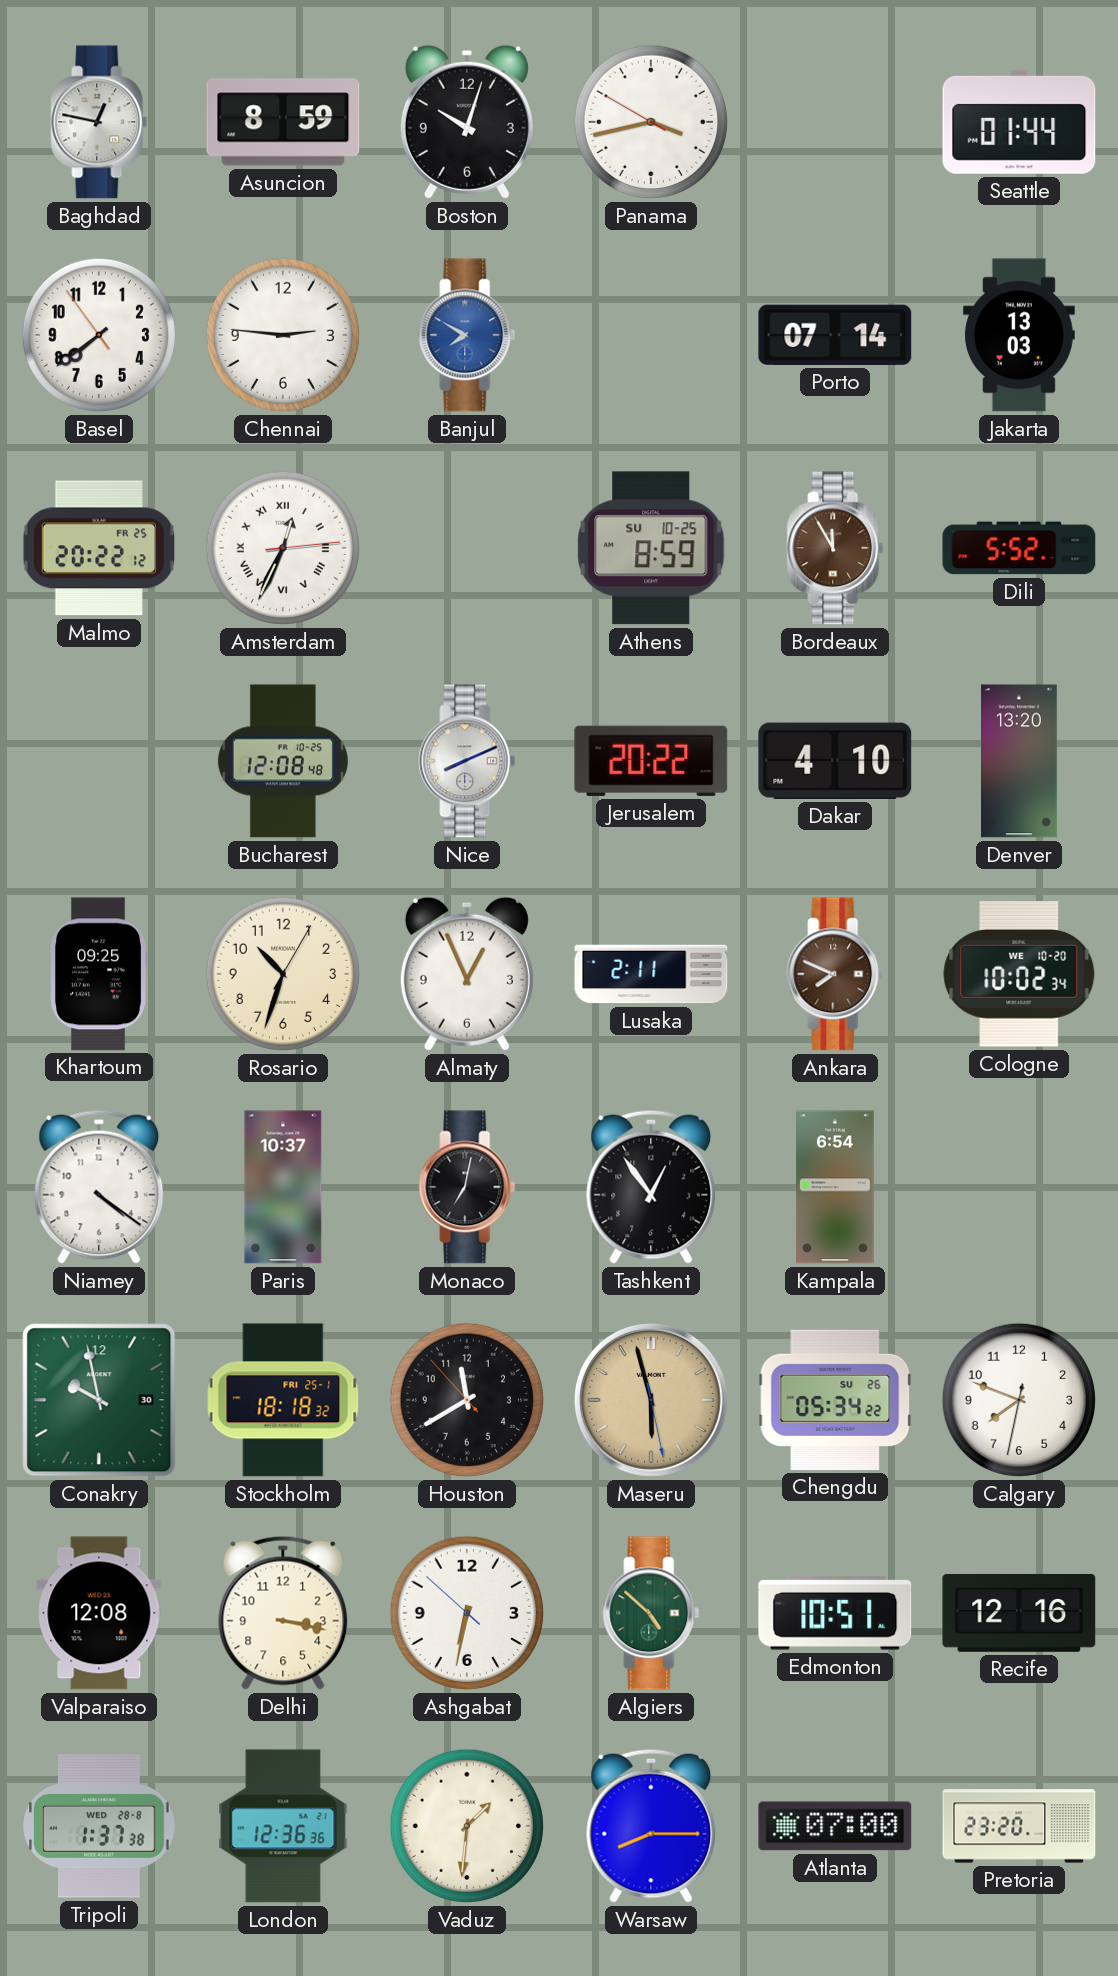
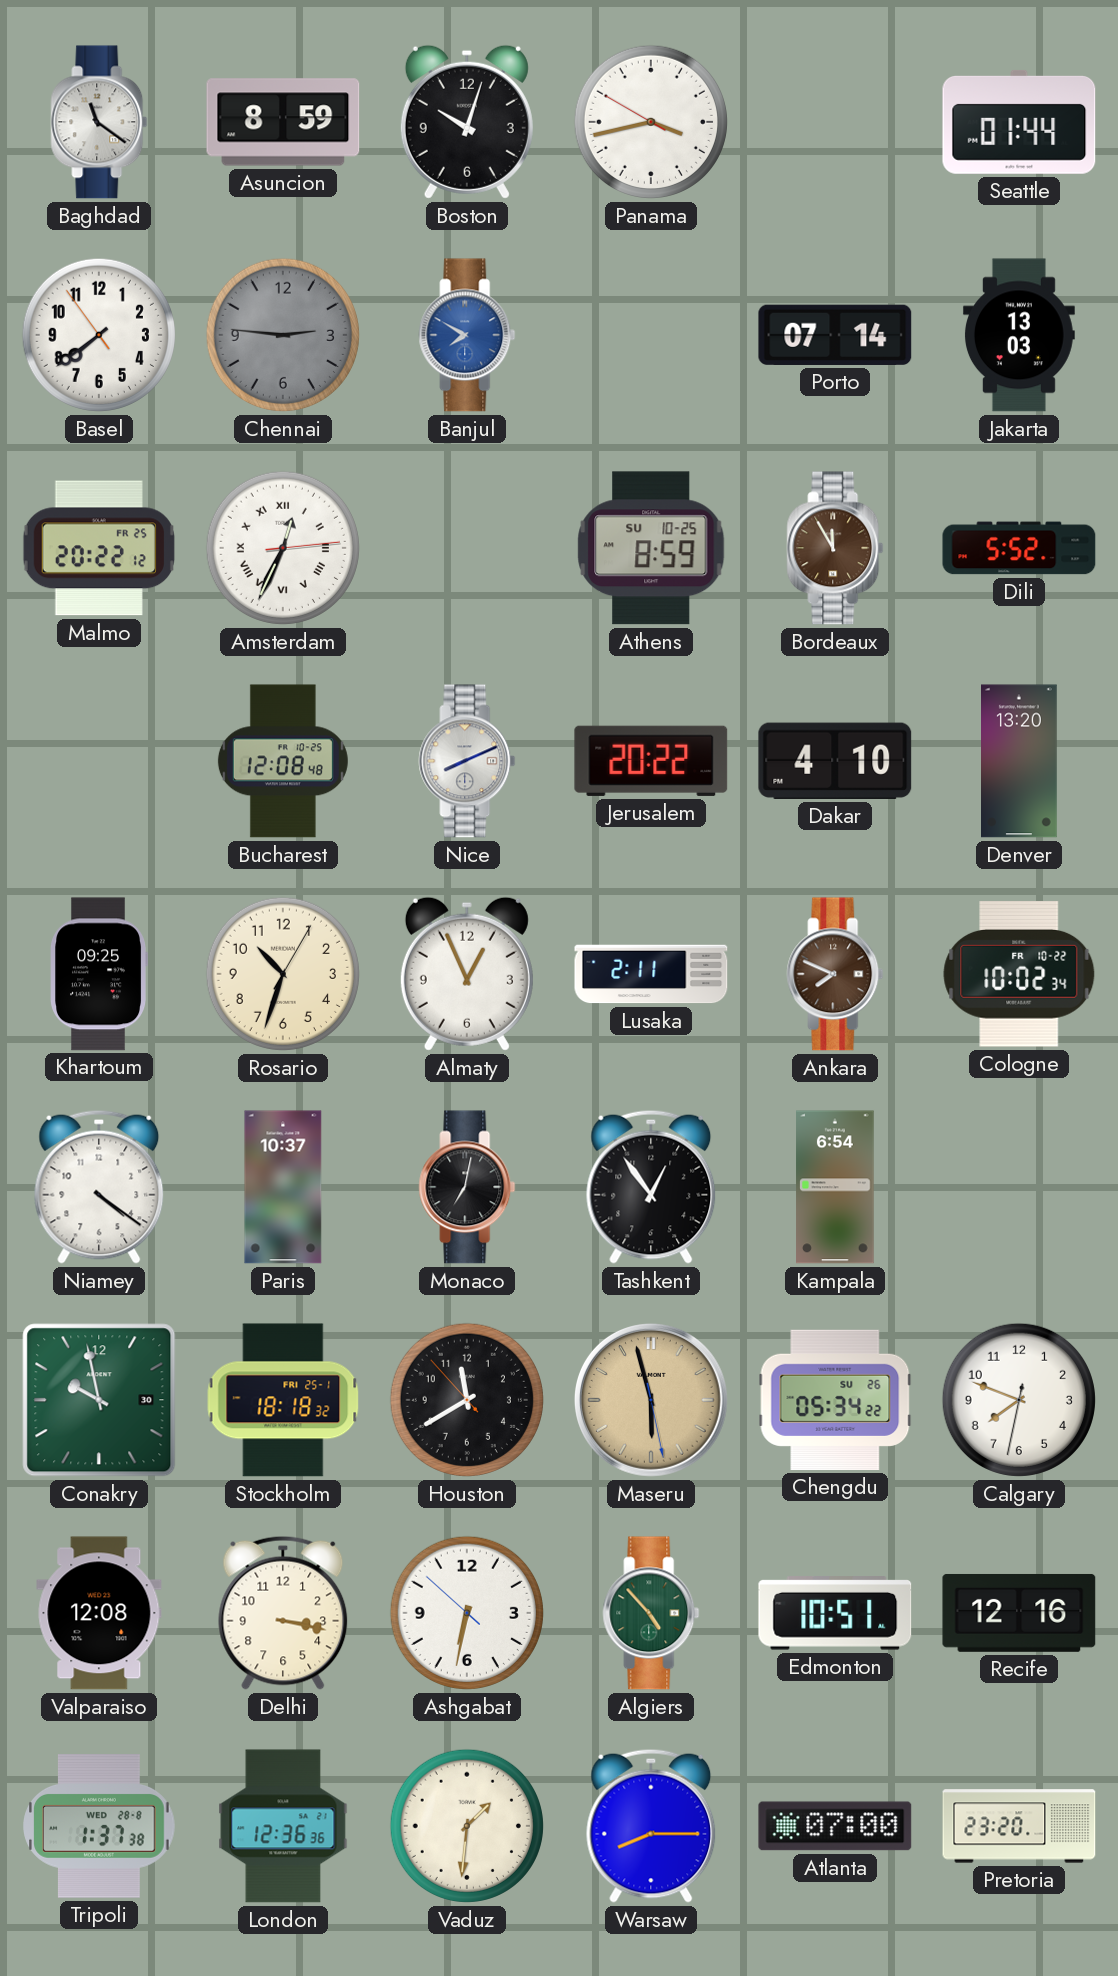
Baghdad: 12:47 -> 11:21
Chennai dial: white -> grey
Cologne date: WE 10-20 -> FR 10-22
Algiers: 4:52 -> 4:53
